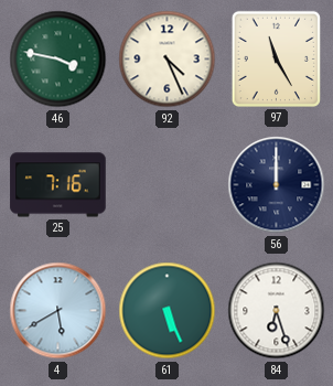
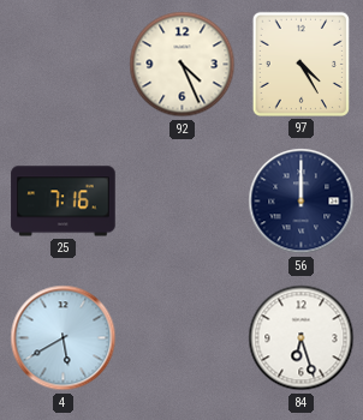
46: 3:47 -> none
97: 11:25 -> 4:25
61: 5:26 -> none
